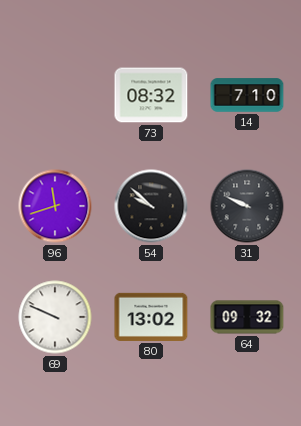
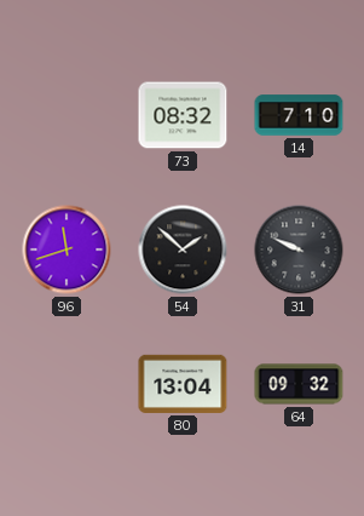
54: 9:52 -> 1:52
69: 9:49 -> none
80: 13:02 -> 13:04
